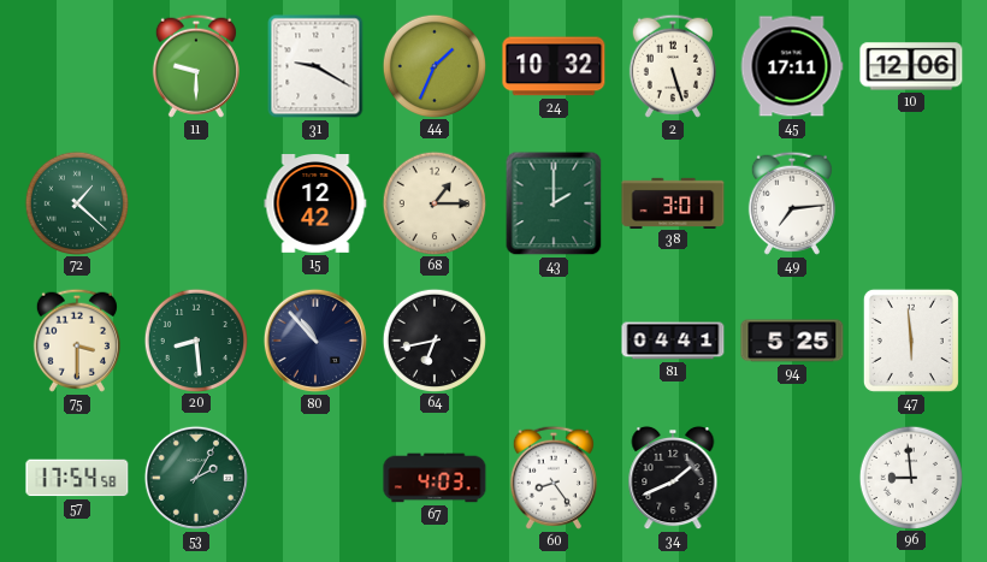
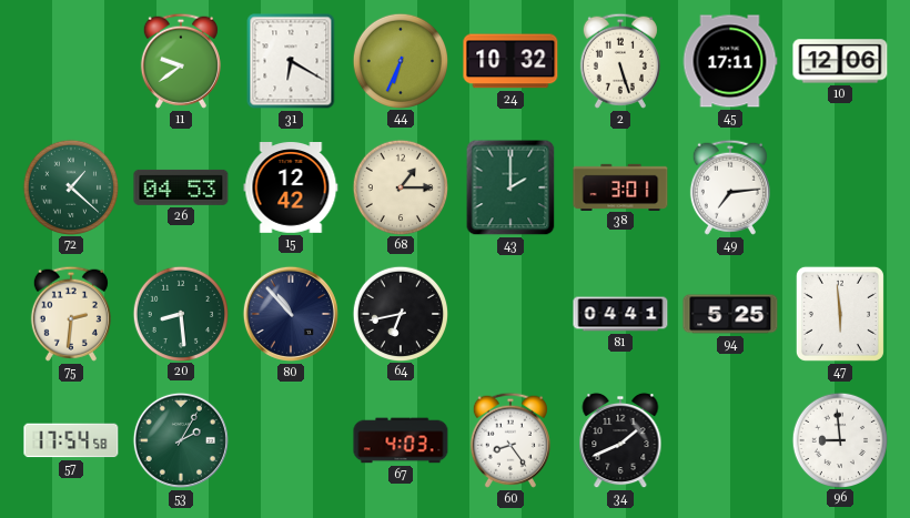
11: 9:30 -> 9:39
31: 9:20 -> 6:20
44: 1:34 -> 6:34
26: none -> 04:53
75: 3:30 -> 2:31
